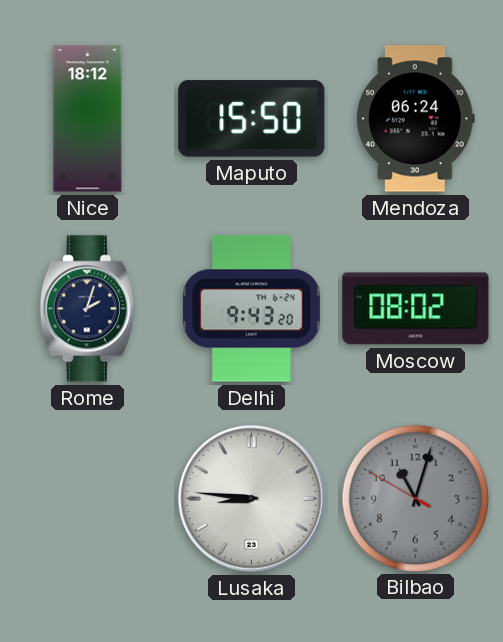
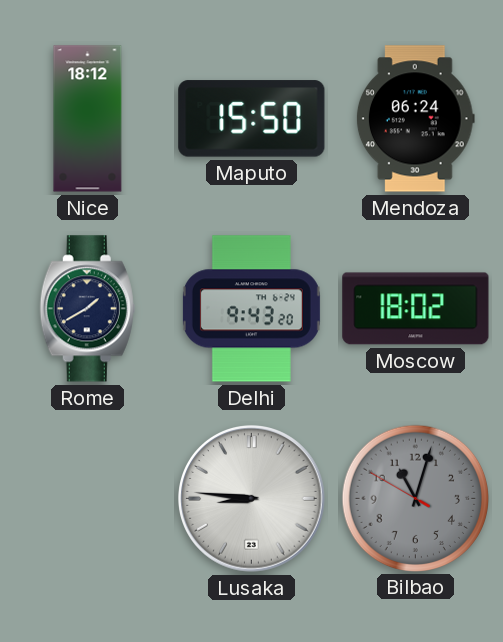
Rome: 2:03 -> 1:40
Moscow: 08:02 -> 18:02
